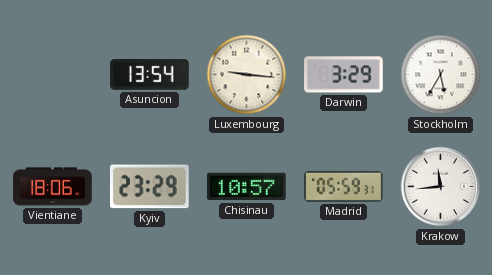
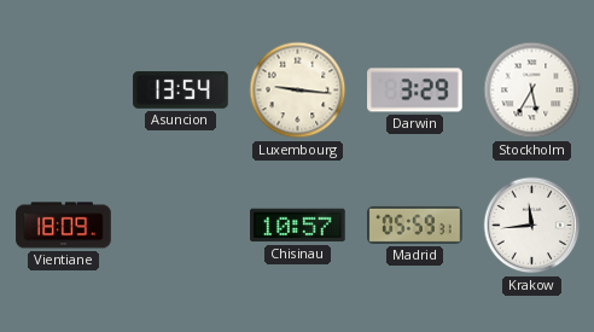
Vientiane: 18:06 -> 18:09
Kyiv: 23:29 -> none
